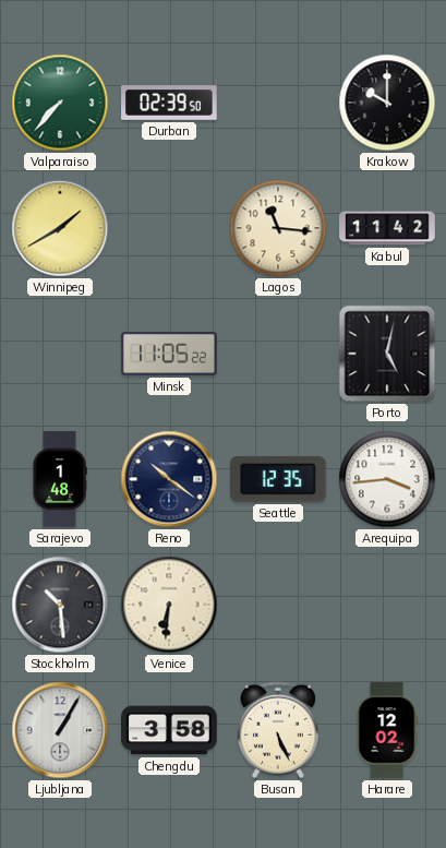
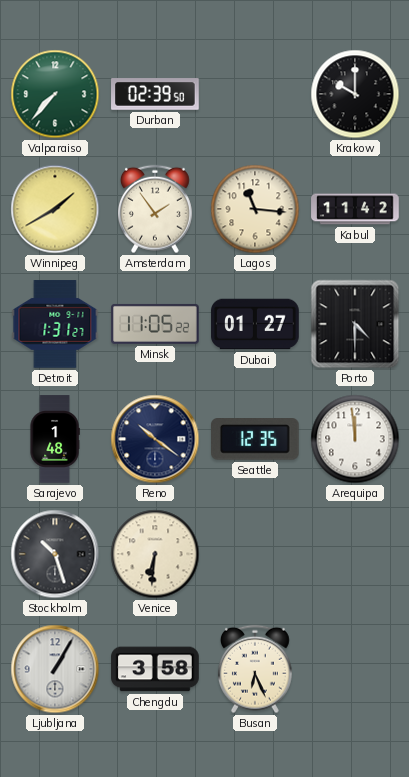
Amsterdam: none -> 1:54
Detroit: none -> 1:31
Dubai: none -> 01:27
Porto: 5:02 -> 4:30
Arequipa: 3:44 -> 11:59
Stockholm: 10:29 -> 10:27
Busan: 5:26 -> 6:26
Harare: 12:02 -> none
